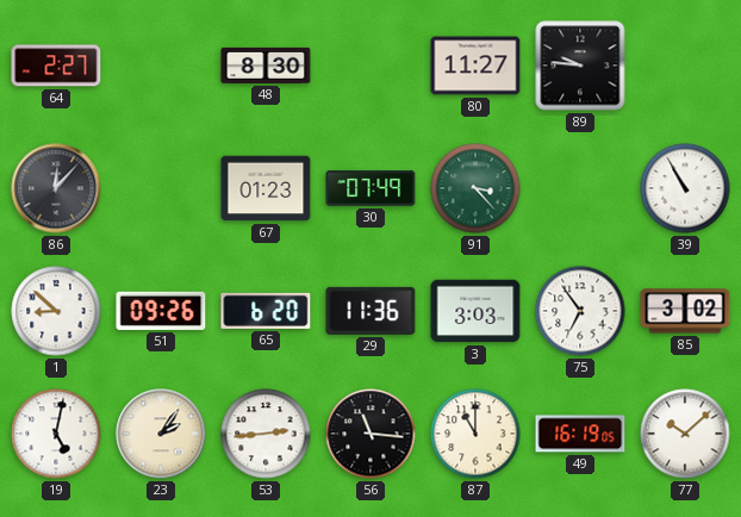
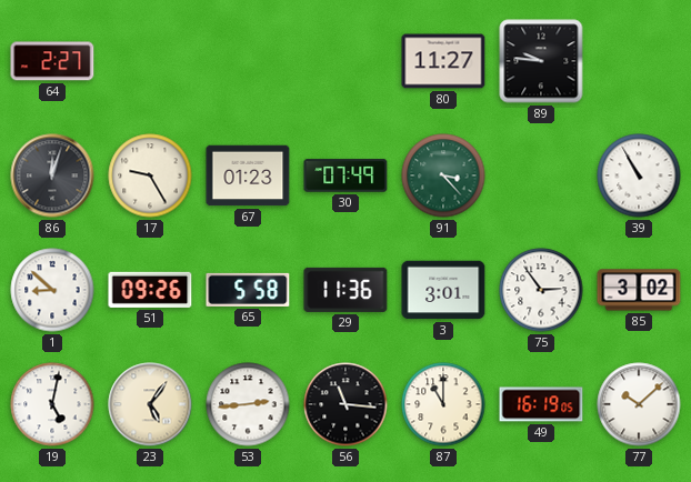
48: 8:30 -> none
86: 12:07 -> 12:03
17: none -> 9:25
65: 6:20 -> 5:58
3: 3:03 -> 3:01
75: 6:54 -> 2:54
23: 2:06 -> 5:06
